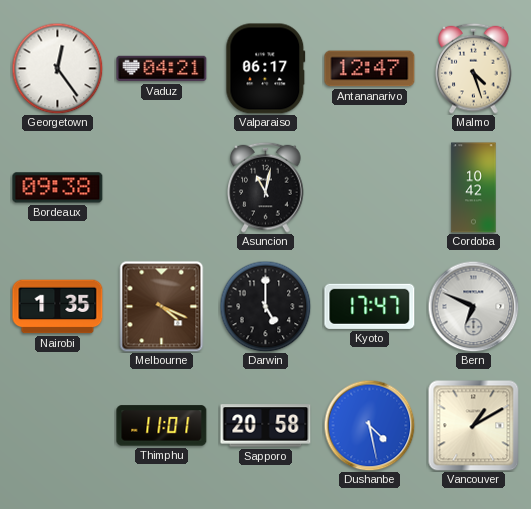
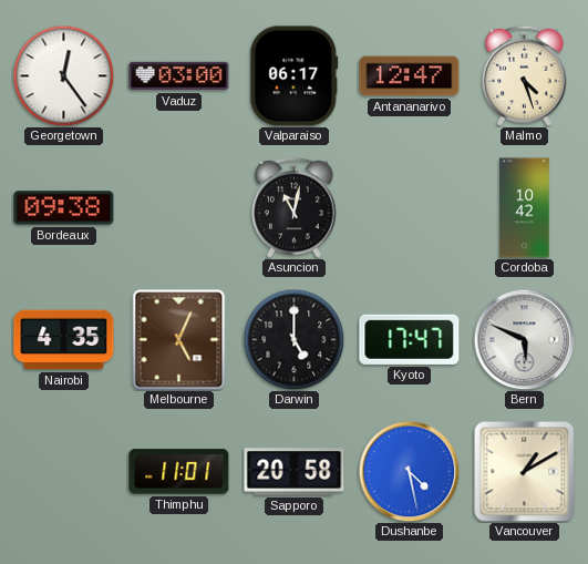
Vaduz: 04:21 -> 03:00
Nairobi: 1:35 -> 4:35
Melbourne: 4:19 -> 5:04
Bern: 6:49 -> 5:49
